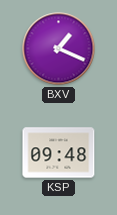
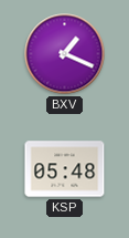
KSP: 09:48 -> 05:48
